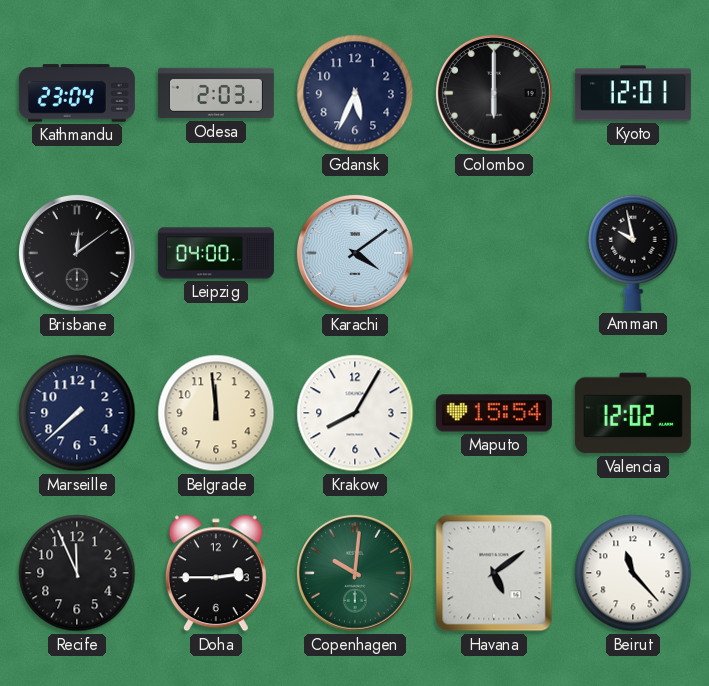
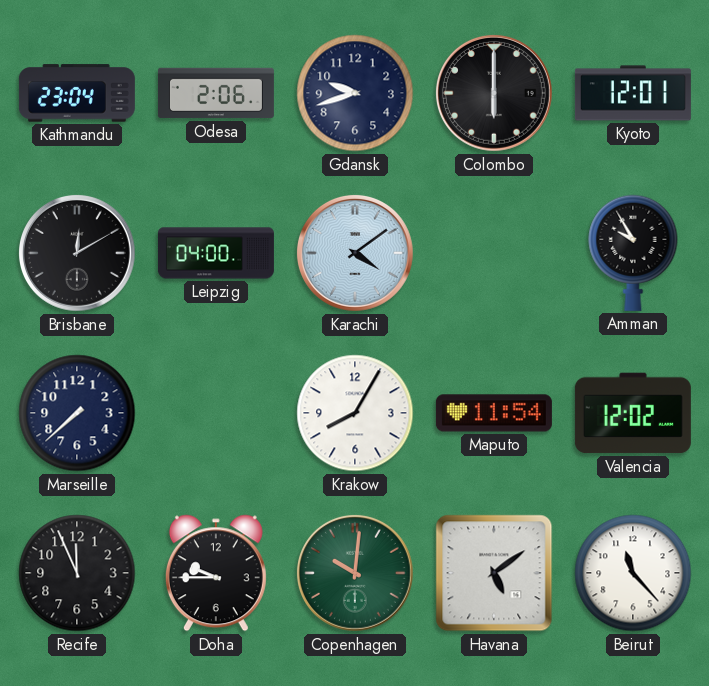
Odesa: 2:03 -> 2:06
Gdansk: 5:34 -> 9:42
Brisbane: 12:09 -> 12:10
Amman: 9:58 -> 9:55
Belgrade: 11:59 -> none
Maputo: 15:54 -> 11:54
Doha: 2:45 -> 9:45
